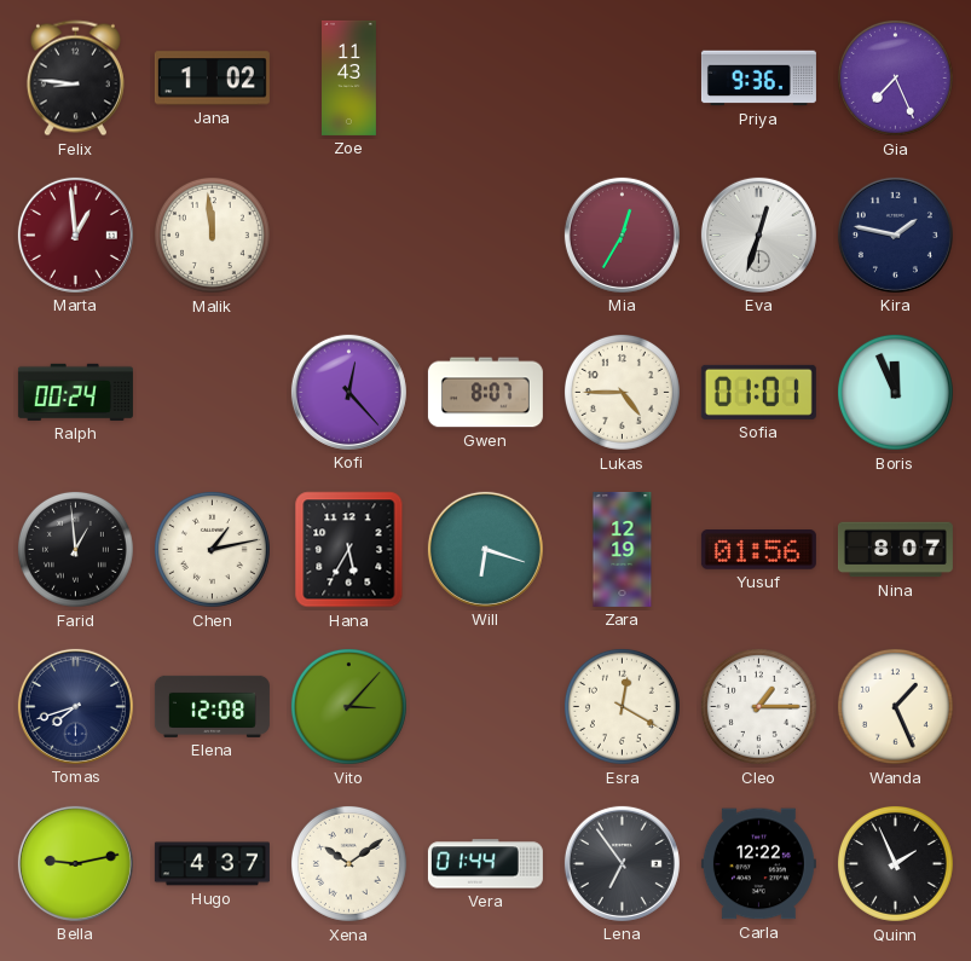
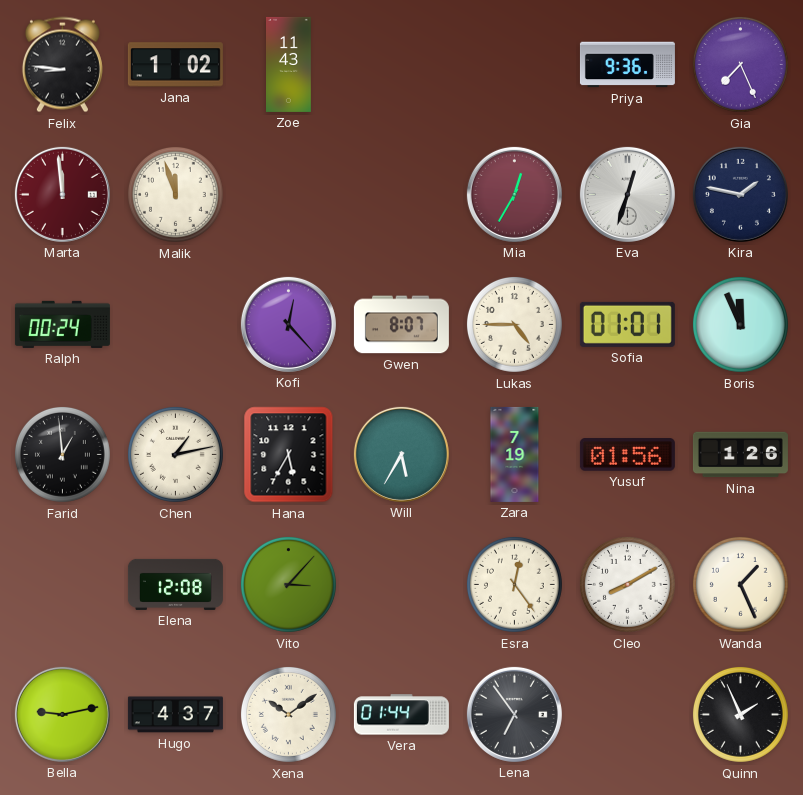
Marta: 12:59 -> 11:59
Malik: 11:59 -> 11:57
Will: 6:18 -> 5:35
Zara: 12:19 -> 7:19
Nina: 8:07 -> 1:26
Tomas: 7:42 -> none
Esra: 12:20 -> 12:24
Cleo: 1:15 -> 8:10
Carla: 12:22 -> none
